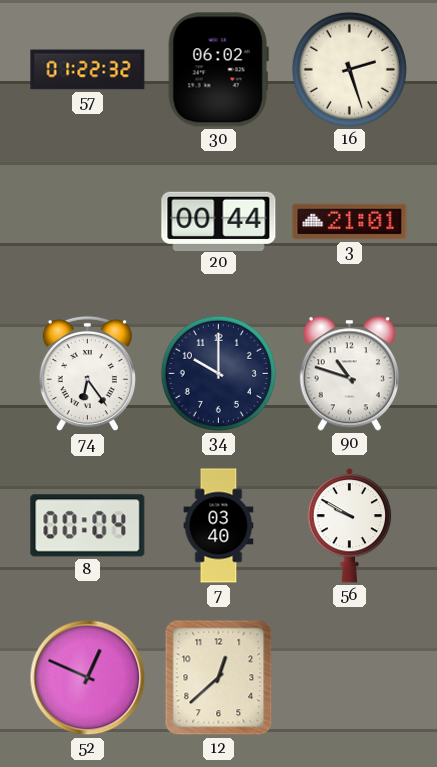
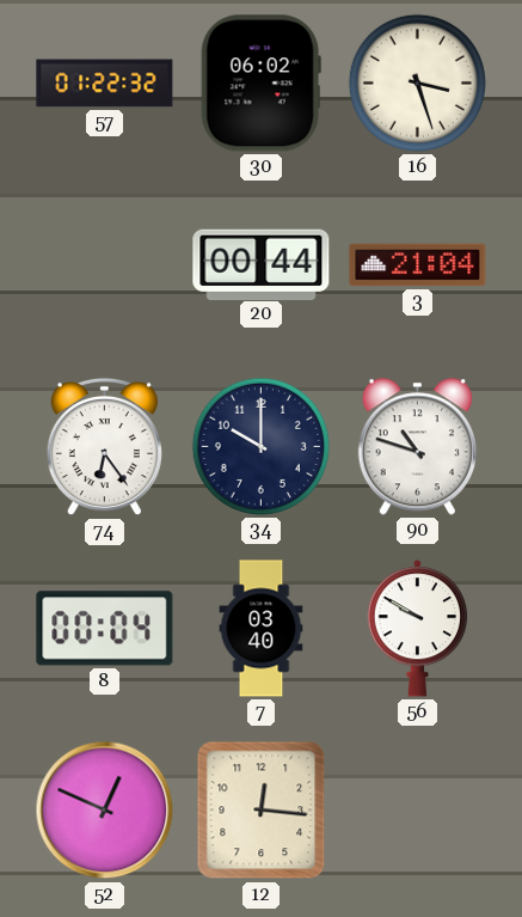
16: 2:27 -> 3:27
3: 21:01 -> 21:04
12: 12:38 -> 12:16
